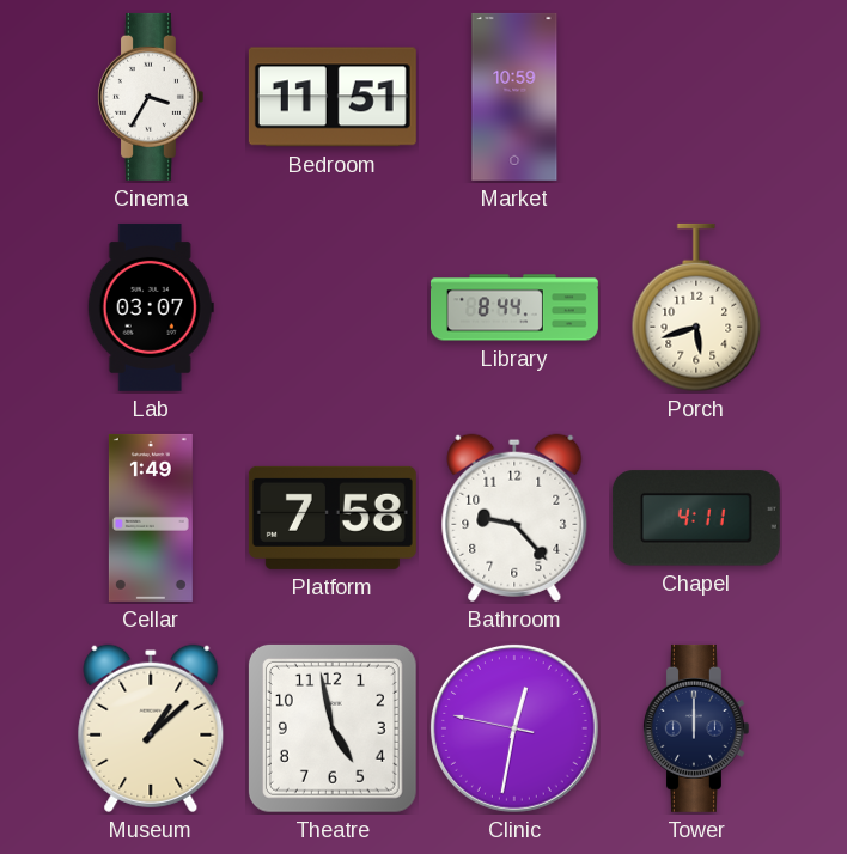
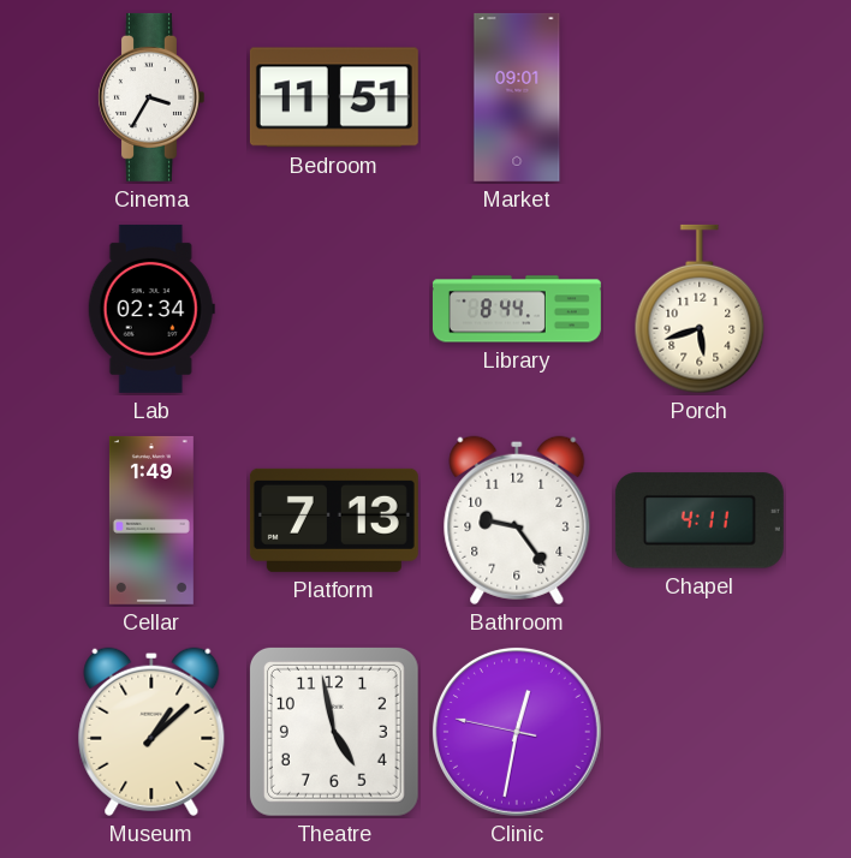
Market: 10:59 -> 09:01
Lab: 03:07 -> 02:34
Platform: 7:58 -> 7:13
Bathroom: 9:23 -> 9:24
Tower: 12:00 -> none
